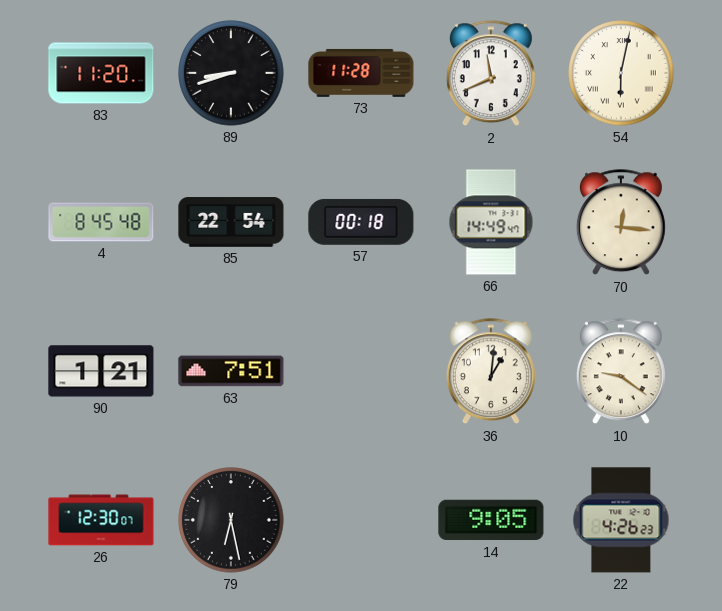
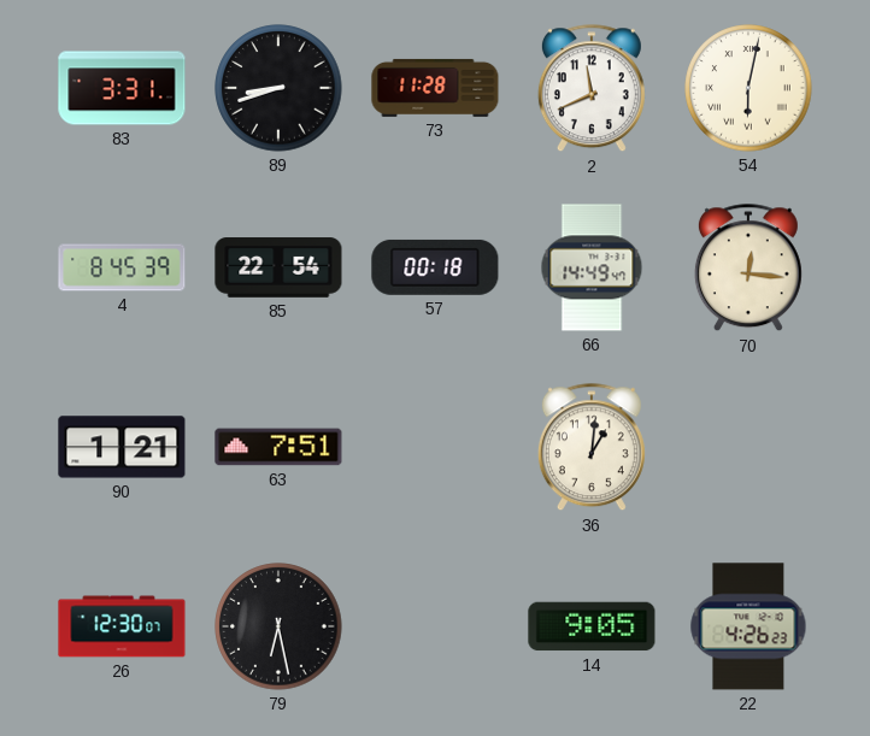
83: 11:20 -> 3:31
4: 8:45:48 -> 8:45:39
10: 9:21 -> none
